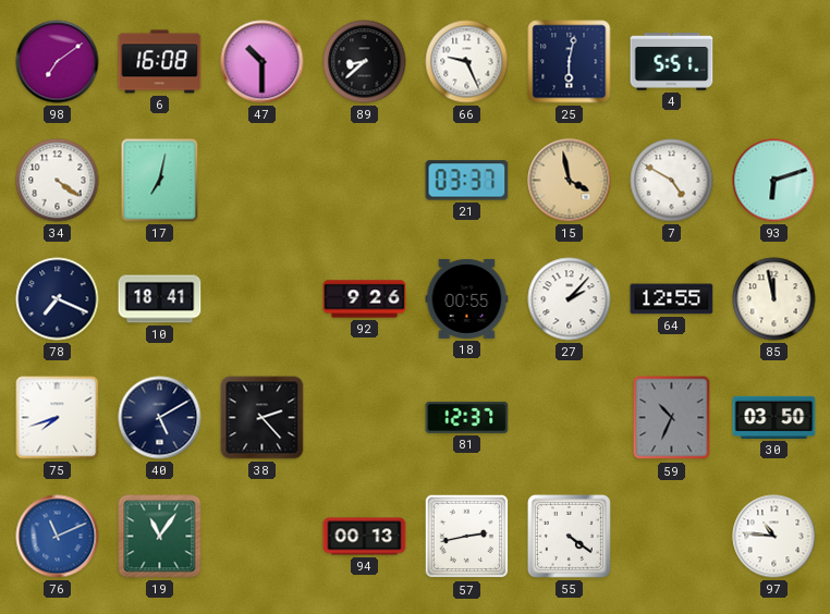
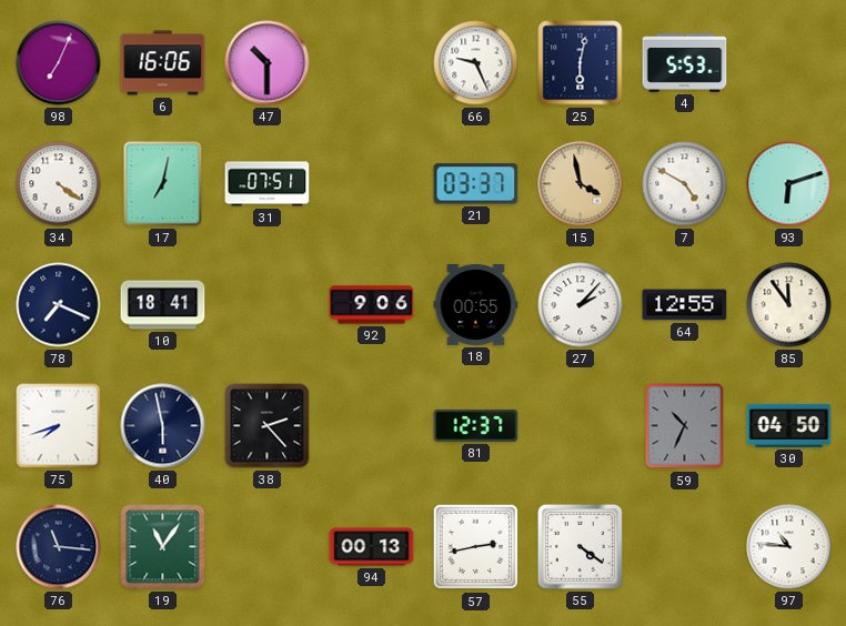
98: 7:09 -> 7:04
6: 16:08 -> 16:06
89: 8:38 -> none
4: 5:51 -> 5:53
31: none -> 07:51
92: 9:26 -> 9:06
85: 11:58 -> 11:54
40: 5:10 -> 5:58
30: 03:50 -> 04:50
76: 11:11 -> 11:16
76 dial: blue -> navy
